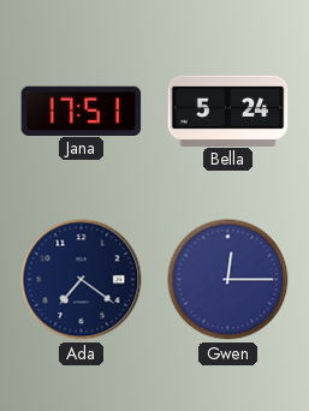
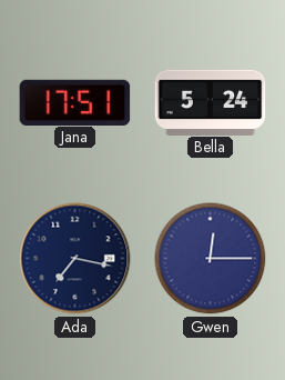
Ada: 7:21 -> 7:17
